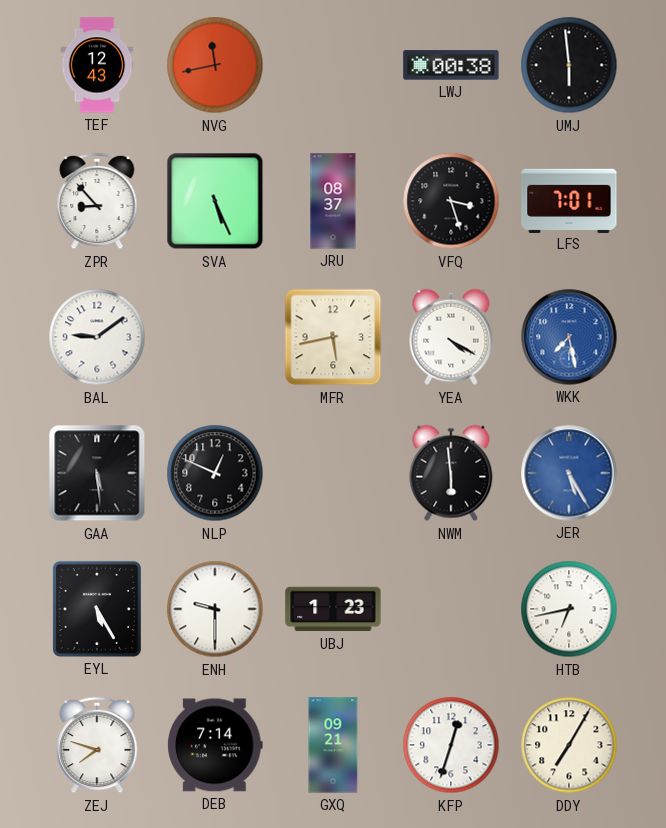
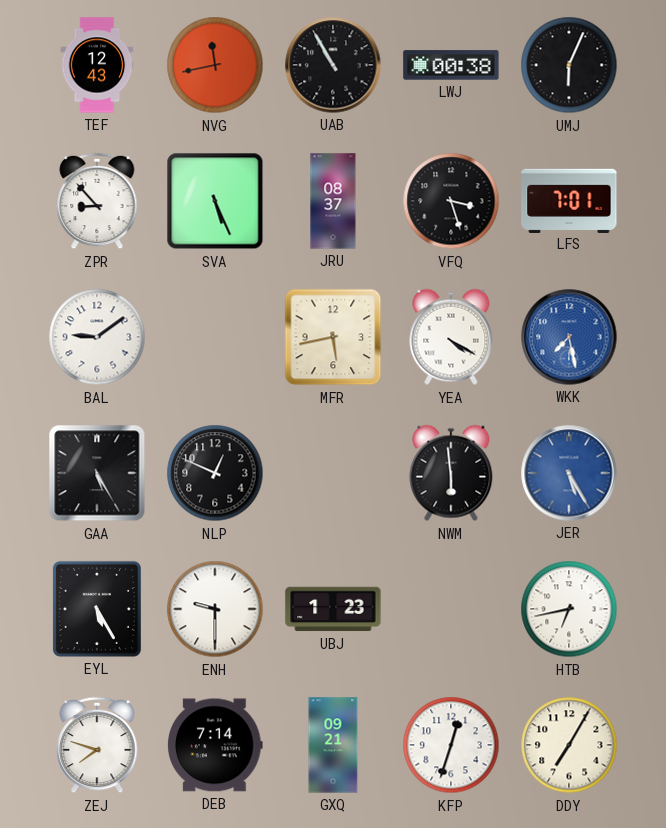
UAB: none -> 10:55
UMJ: 5:59 -> 6:04
GAA: 5:29 -> 5:25
